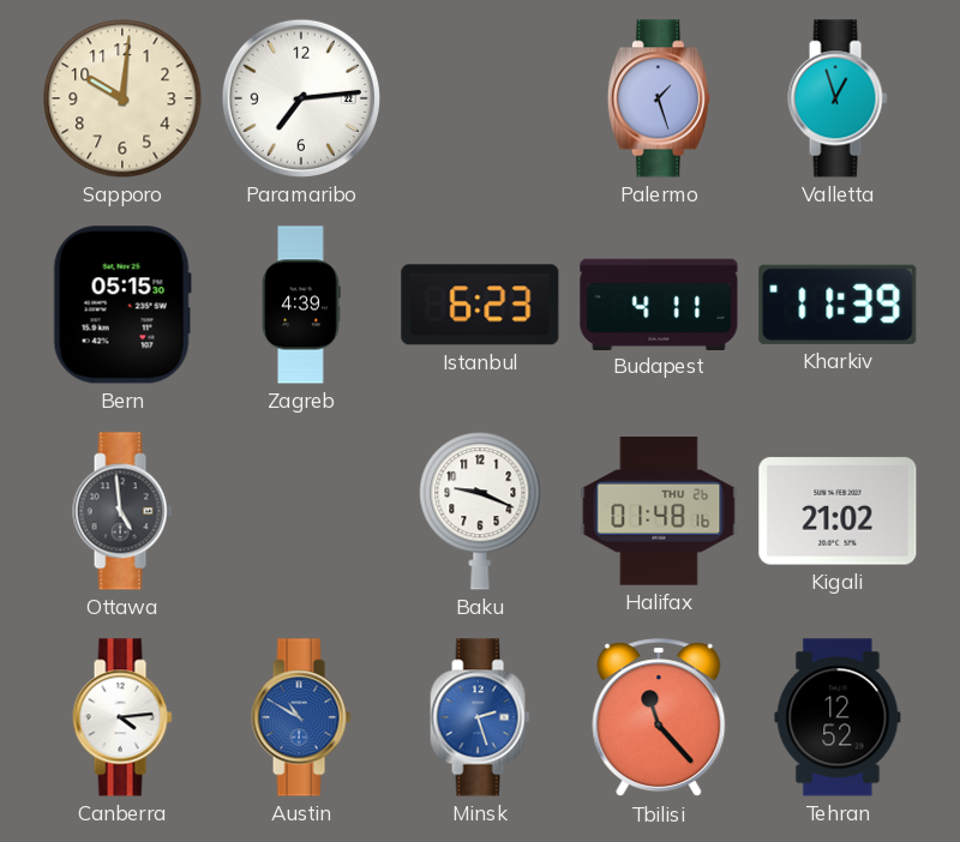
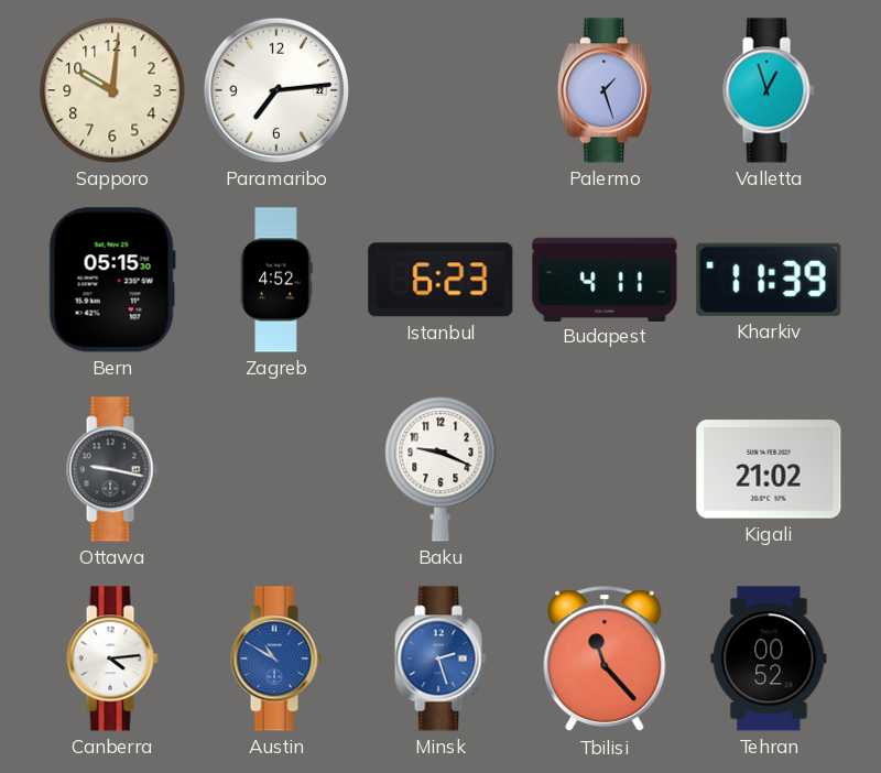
Zagreb: 4:39 -> 4:52
Ottawa: 4:59 -> 9:17
Halifax: 01:48 -> none
Tehran: 12:52 -> 00:52
